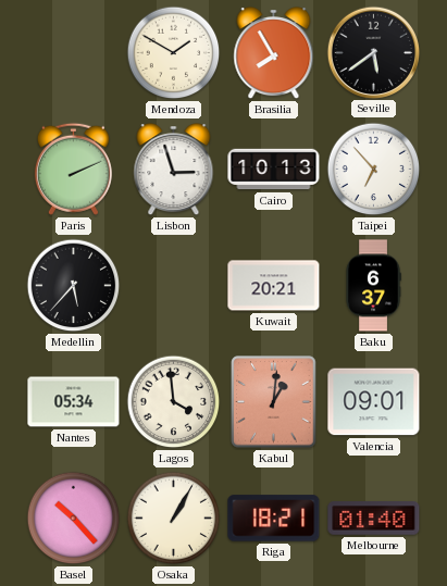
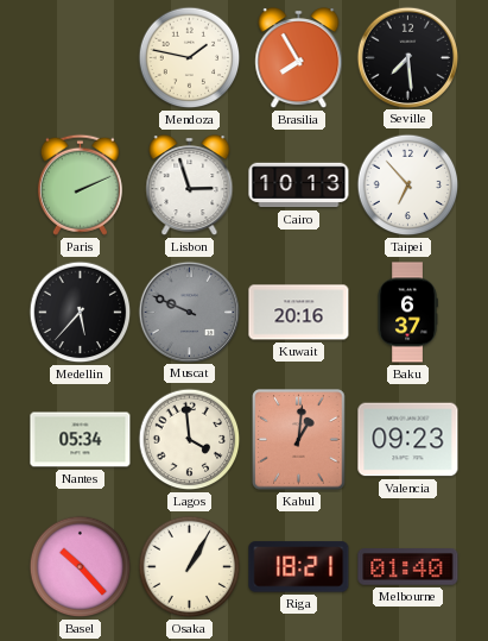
Mendoza: 1:50 -> 1:47
Seville: 5:39 -> 7:29
Muscat: none -> 9:49
Kuwait: 20:21 -> 20:16
Valencia: 09:01 -> 09:23
